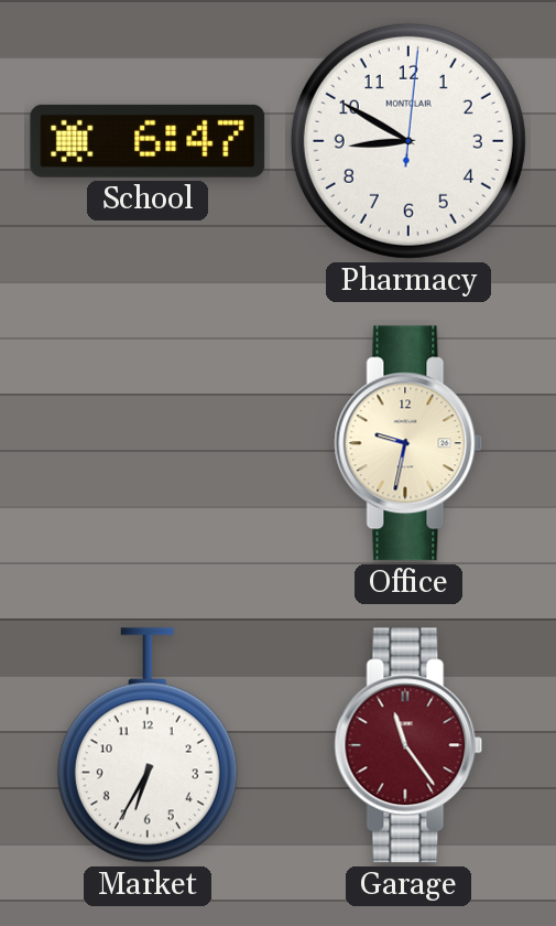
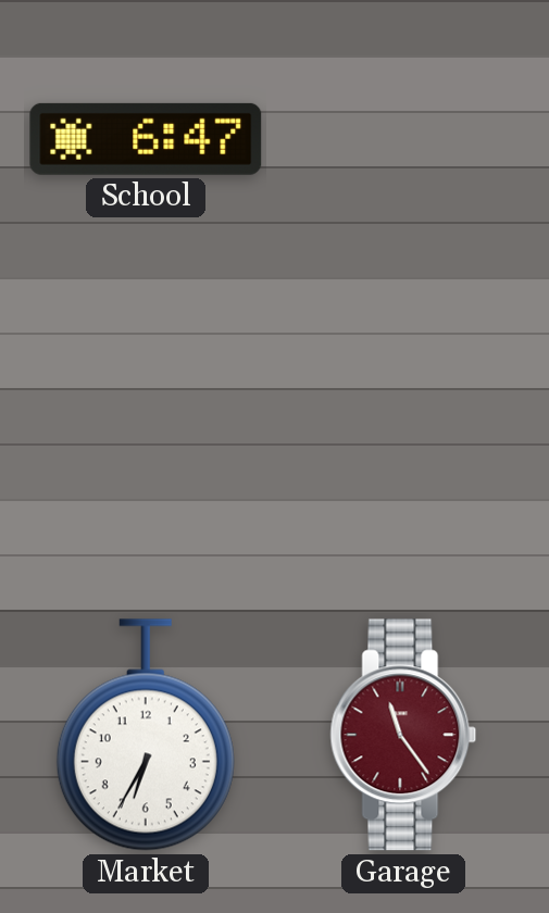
Pharmacy: 8:50 -> none
Office: 9:32 -> none
